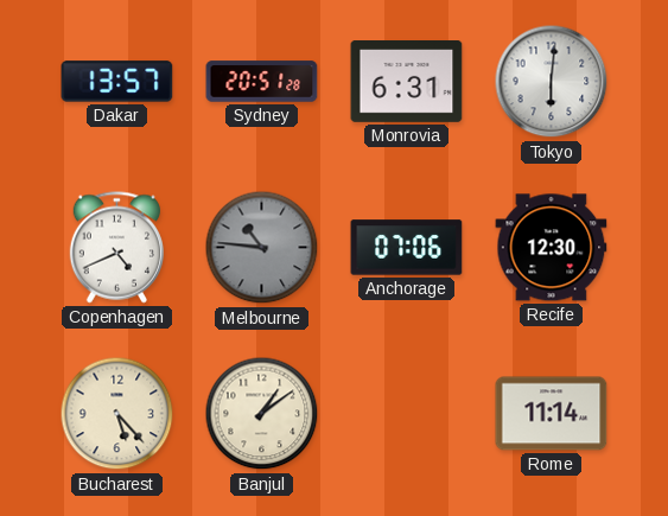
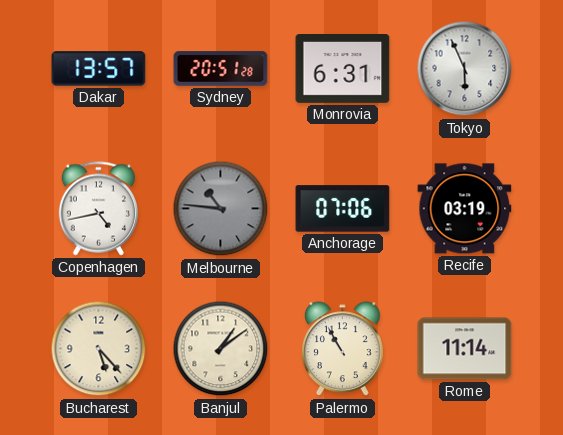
Tokyo: 6:01 -> 5:56
Copenhagen: 4:41 -> 4:43
Recife: 12:30 -> 03:19
Palermo: none -> 10:55
